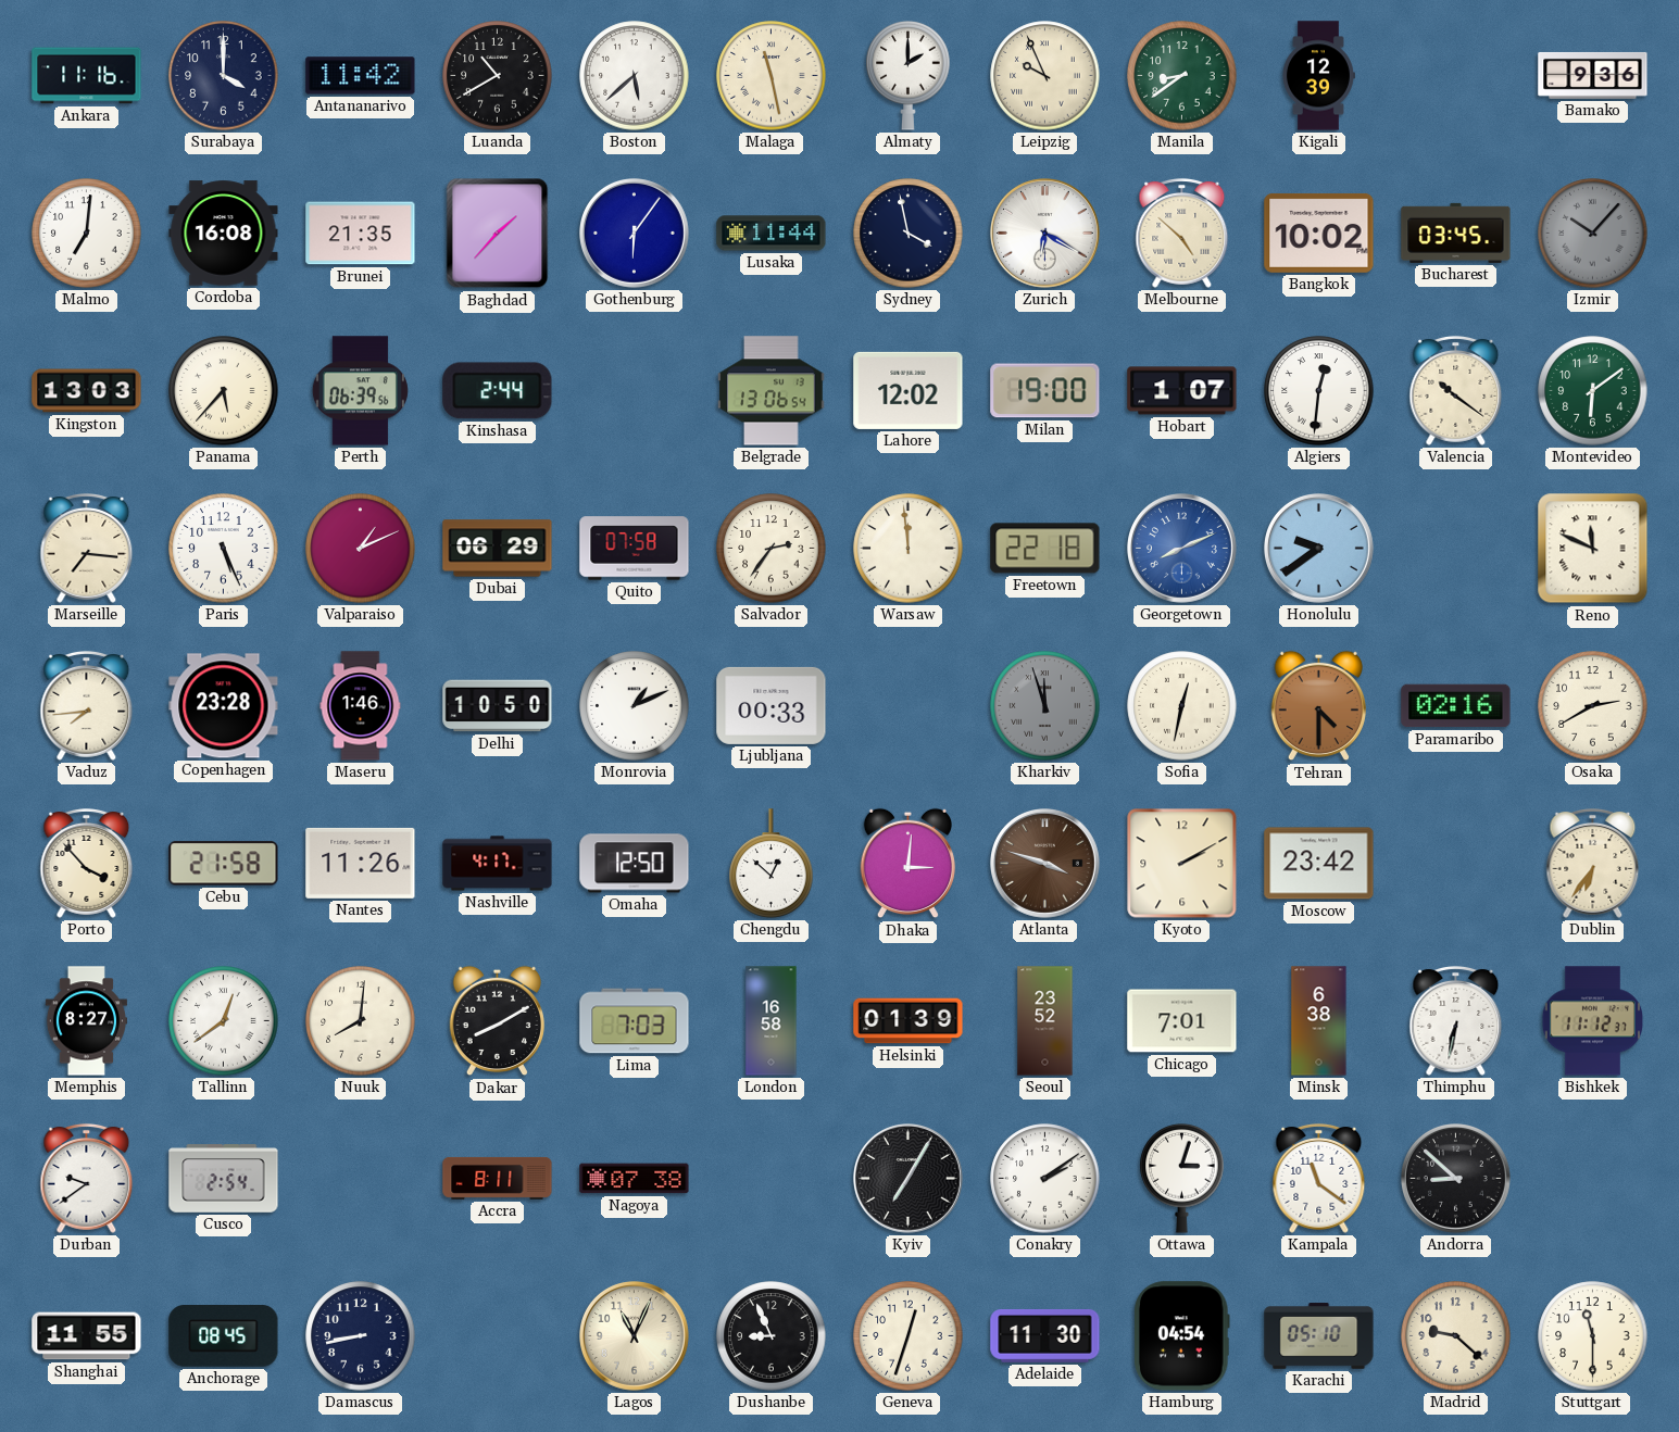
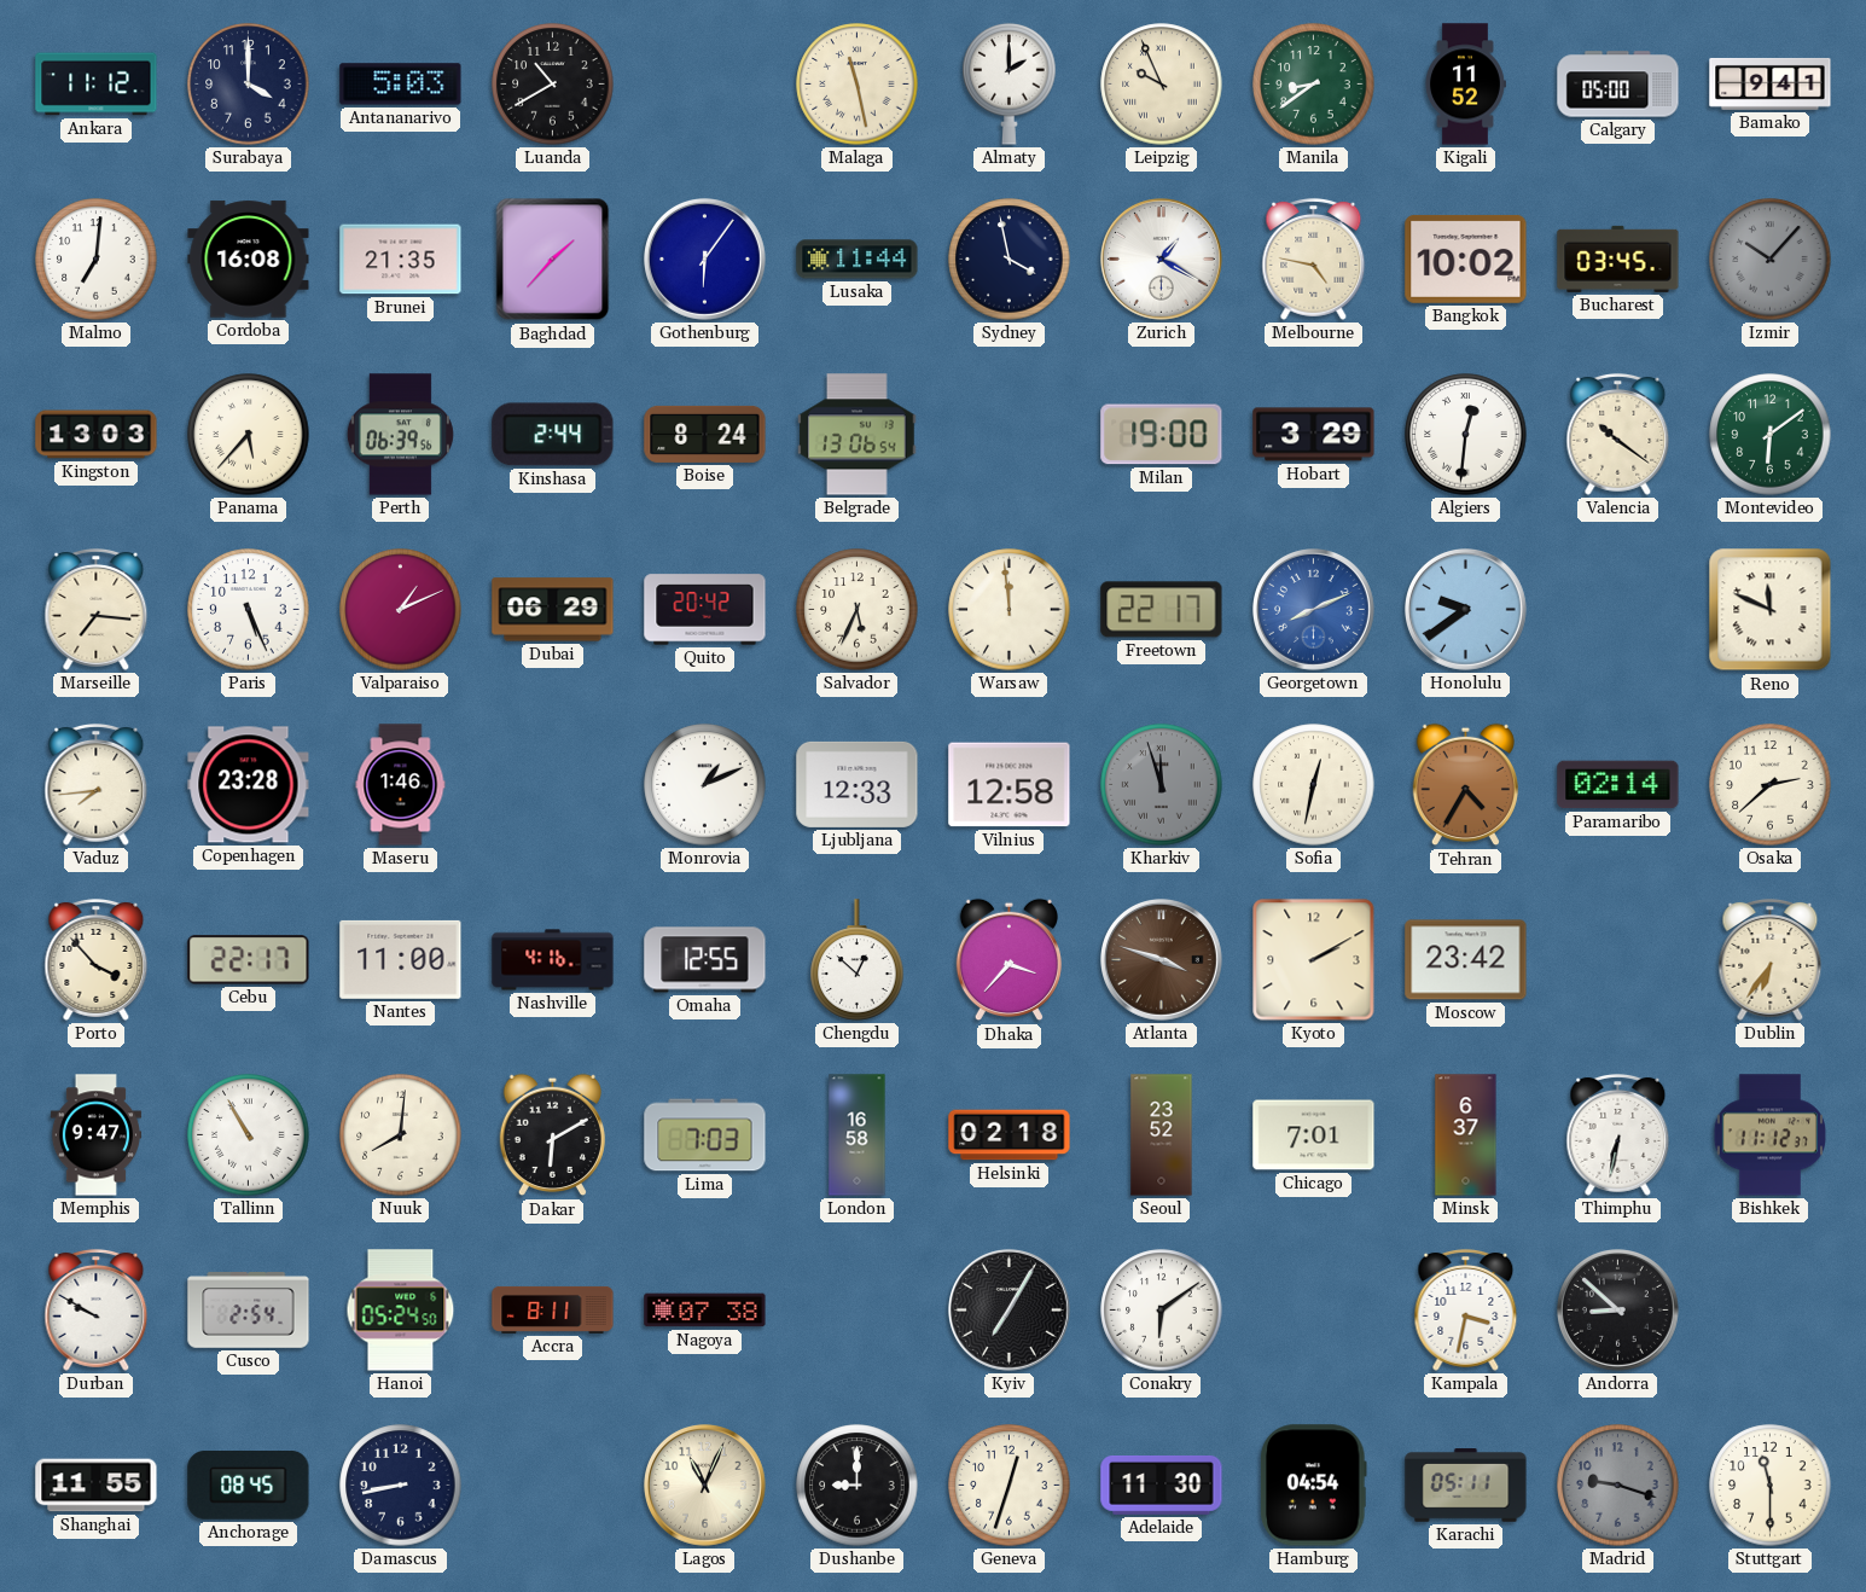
Ankara: 11:16 -> 11:12
Antananarivo: 11:42 -> 5:03
Boston: 5:38 -> none
Kigali: 12:39 -> 11:52
Calgary: none -> 05:00
Bamako: 9:36 -> 9:41
Zurich: 6:20 -> 1:20
Melbourne: 4:52 -> 4:47
Boise: none -> 8:24
Lahore: 12:02 -> none
Hobart: 1:07 -> 3:29
Quito: 07:58 -> 20:42
Salvador: 2:36 -> 5:34
Freetown: 22:18 -> 22:17
Delhi: 10:50 -> none
Ljubljana: 00:33 -> 12:33
Vilnius: none -> 12:58
Tehran: 4:30 -> 4:35
Paramaribo: 02:16 -> 02:14
Osaka: 2:40 -> 2:38
Cebu: 21:58 -> 22:17
Nantes: 11:26 -> 11:00
Nashville: 4:17 -> 4:16
Omaha: 12:50 -> 12:55
Dhaka: 3:01 -> 3:37
Memphis: 8:27 -> 9:47
Tallinn: 12:39 -> 10:55
Dakar: 8:10 -> 6:10
Helsinki: 01:39 -> 02:18
Minsk: 6:38 -> 6:37
Durban: 9:39 -> 9:50
Hanoi: none -> 05:24
Conakry: 2:09 -> 6:09
Ottawa: 3:03 -> none
Kampala: 11:21 -> 3:32
Dushanbe: 8:56 -> 9:00
Karachi: 05:10 -> 05:11
Madrid: 9:22 -> 9:18
Madrid dial: cream -> grey
